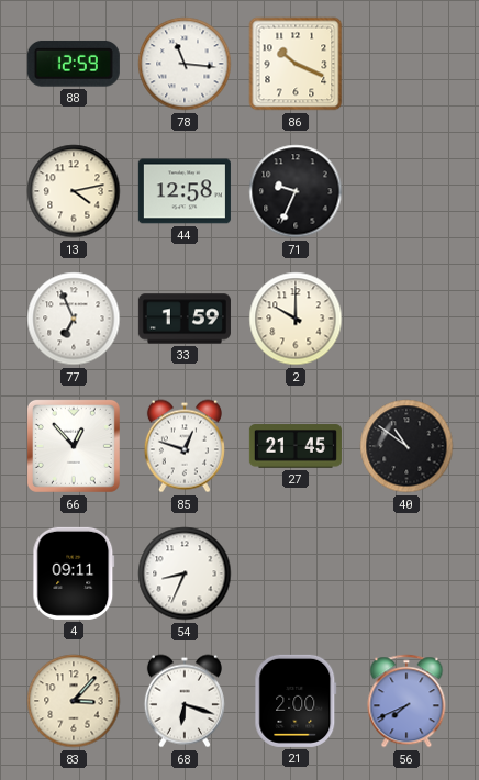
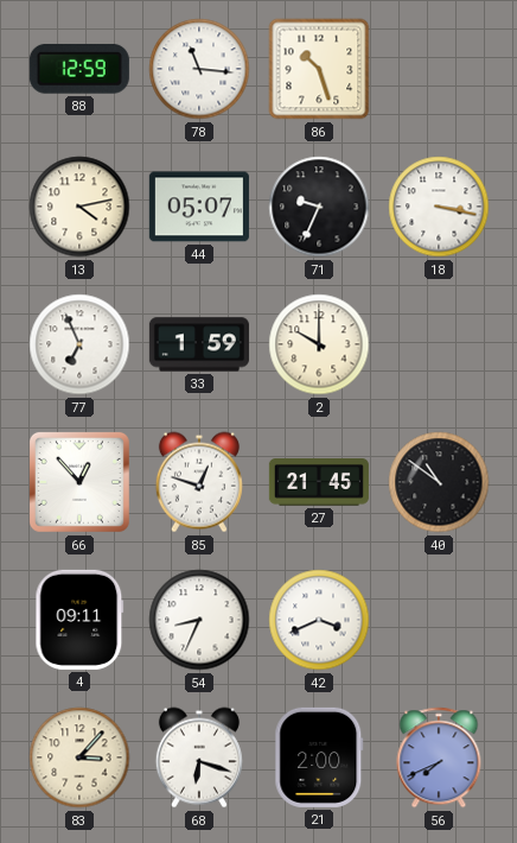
86: 10:19 -> 10:27
44: 12:58 -> 05:07
18: none -> 3:17
42: none -> 3:41
